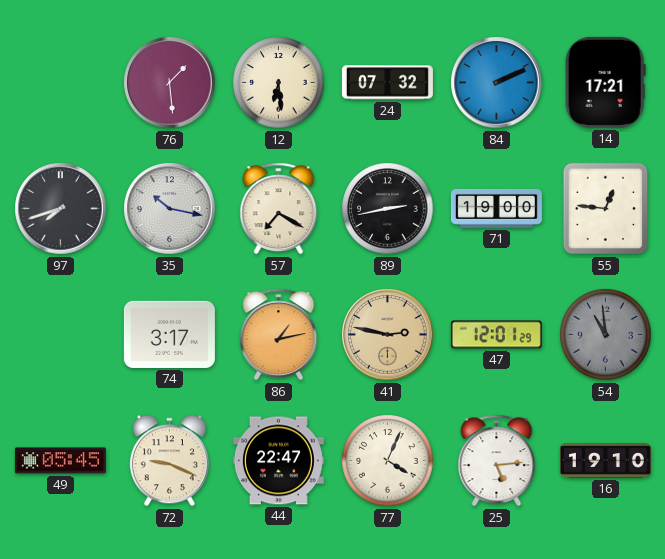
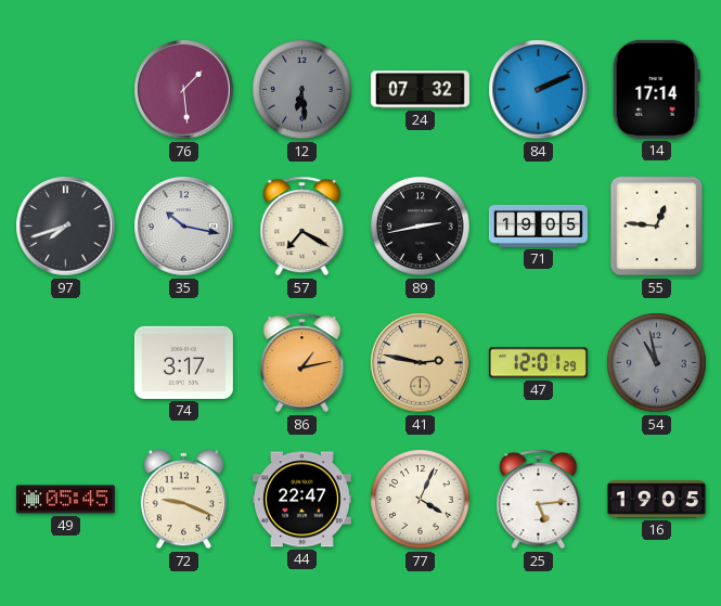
12 dial: cream -> grey
14: 17:21 -> 17:14
71: 19:00 -> 19:05
54: 10:59 -> 10:58
16: 19:10 -> 19:05
